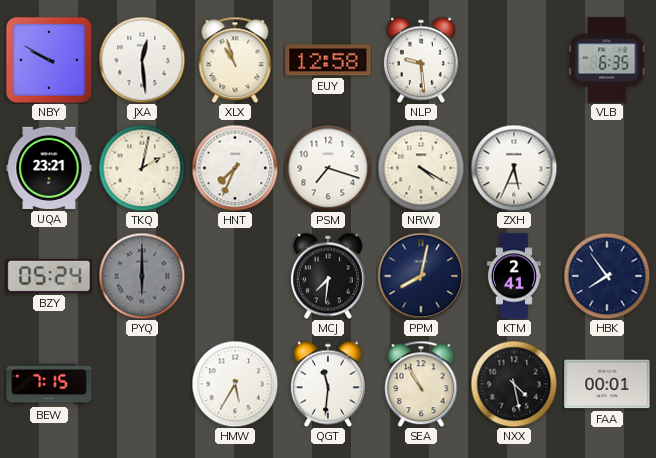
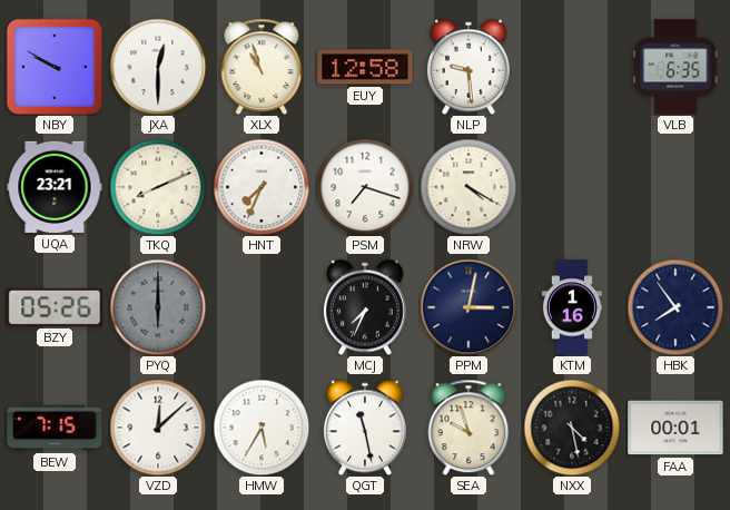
JXA: 12:29 -> 12:30
TKQ: 2:02 -> 8:11
ZXH: 5:34 -> none
BZY: 05:24 -> 05:26
MCJ: 7:31 -> 7:34
PPM: 8:02 -> 3:02
KTM: 2:41 -> 1:16
VZD: none -> 12:08
QGT: 11:31 -> 11:28
SEA: 10:55 -> 9:57
